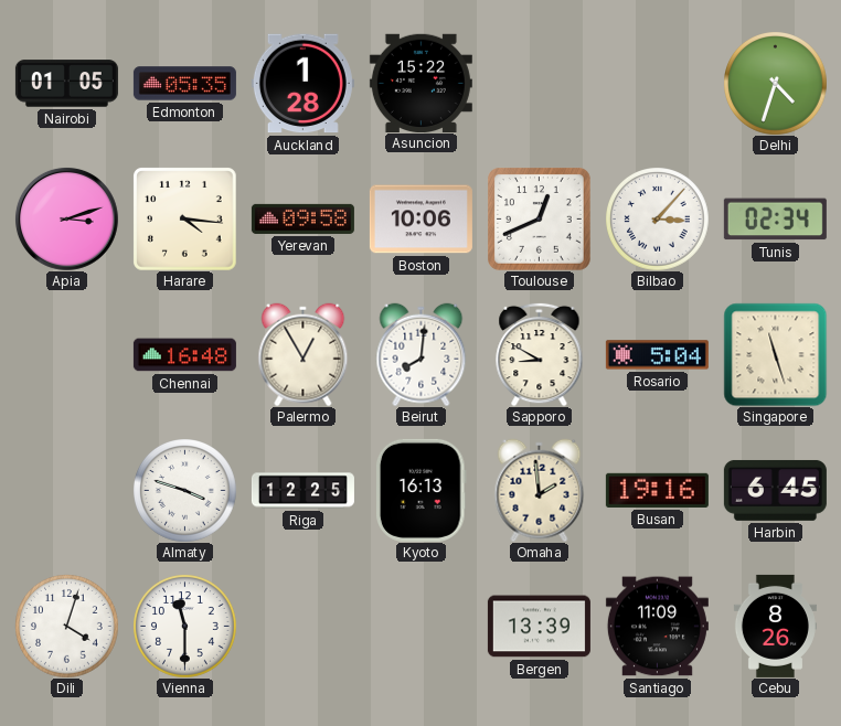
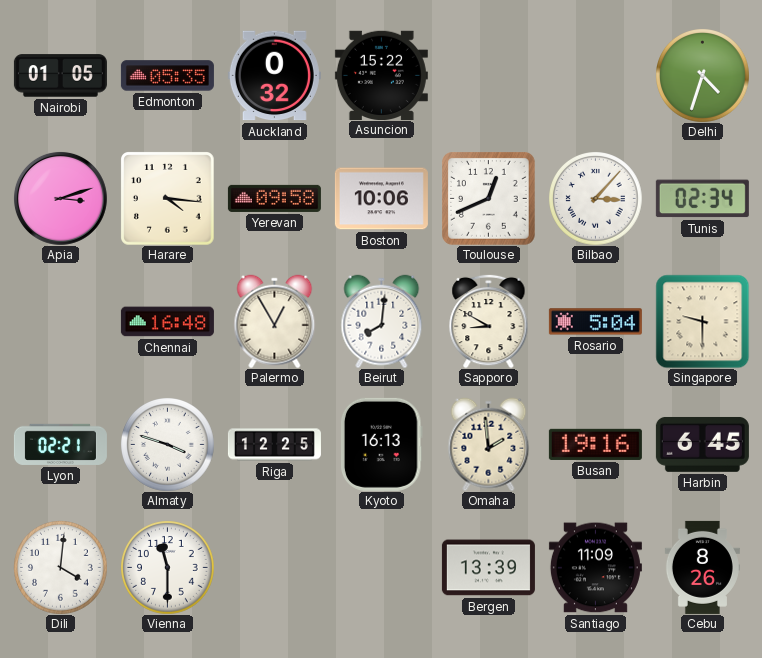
Auckland: 1:28 -> 0:32
Singapore: 11:27 -> 9:30
Lyon: none -> 02:21
Dili: 4:03 -> 4:01
